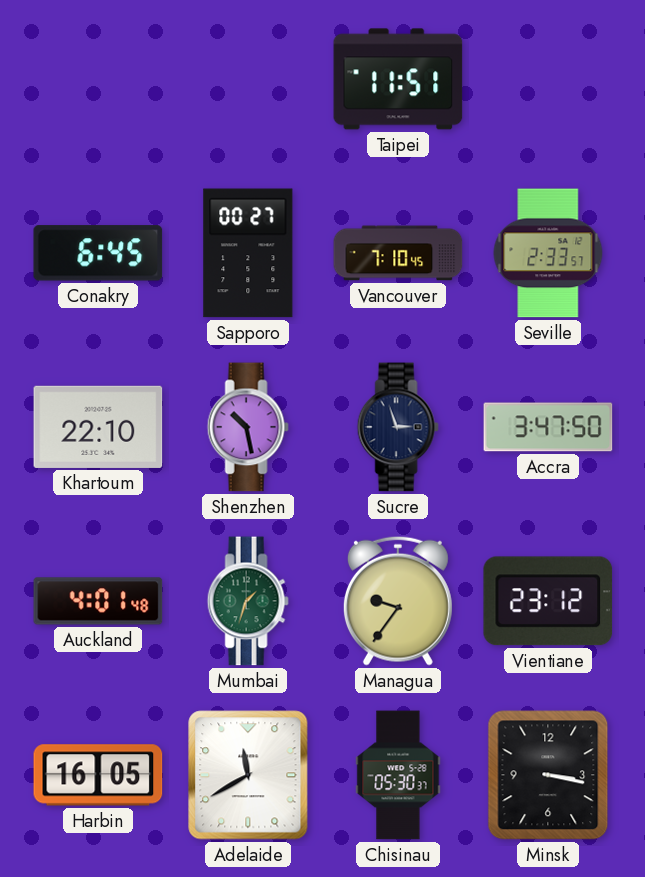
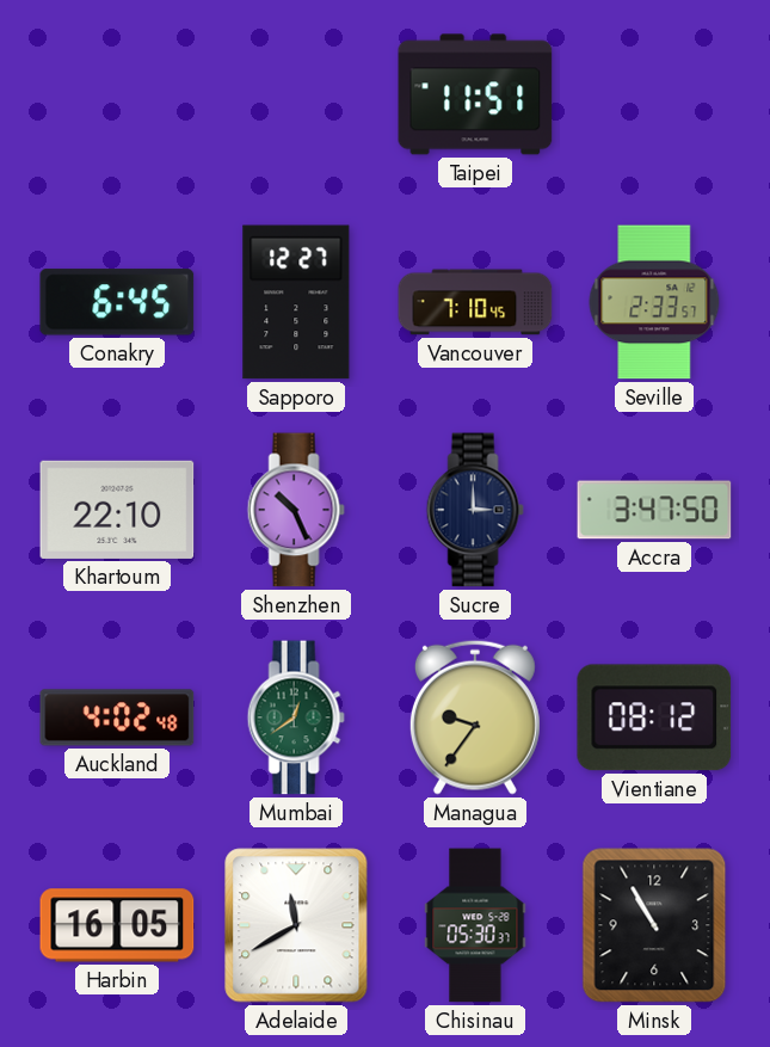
Sapporo: 00:27 -> 12:27
Shenzhen: 10:28 -> 10:26
Sucre: 2:57 -> 3:00
Auckland: 4:01 -> 4:02
Mumbai: 1:33 -> 12:39
Vientiane: 23:12 -> 08:12
Minsk: 3:17 -> 10:55
